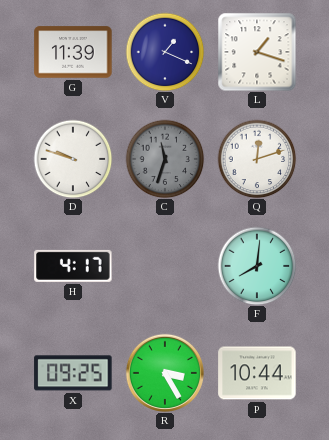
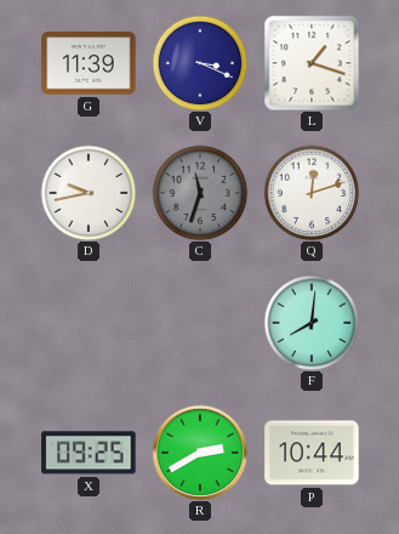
V: 1:19 -> 3:19
D: 9:48 -> 9:43
H: 4:17 -> none
R: 3:25 -> 2:40
